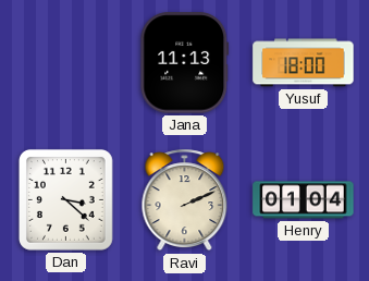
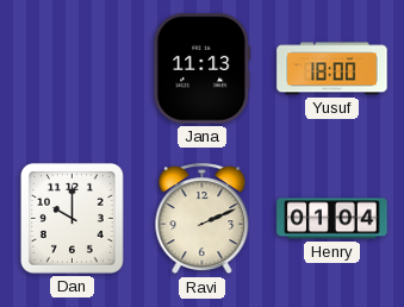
Dan: 3:22 -> 10:00
